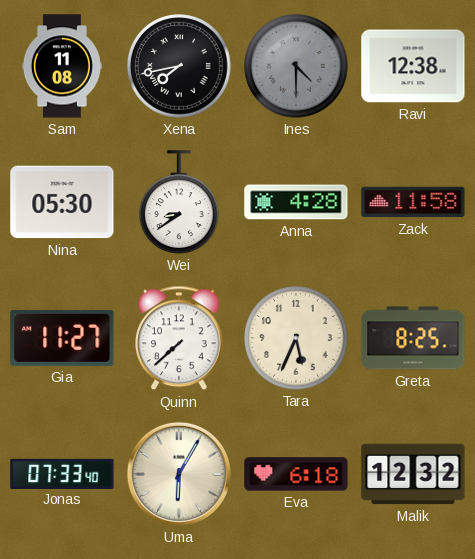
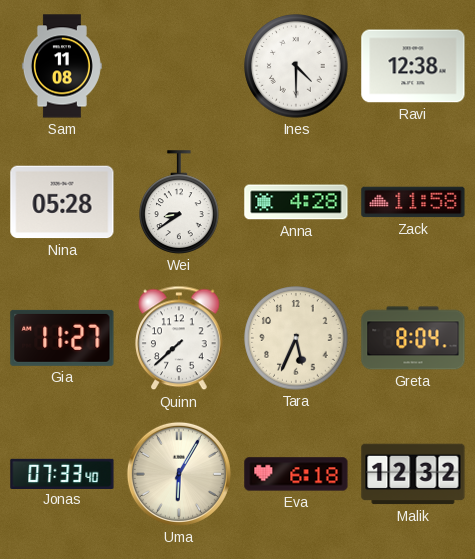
Xena: 7:43 -> none
Ines dial: grey -> white
Nina: 05:30 -> 05:28
Greta: 8:25 -> 8:04
